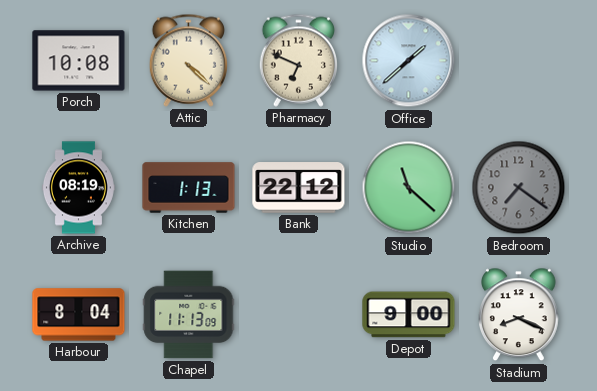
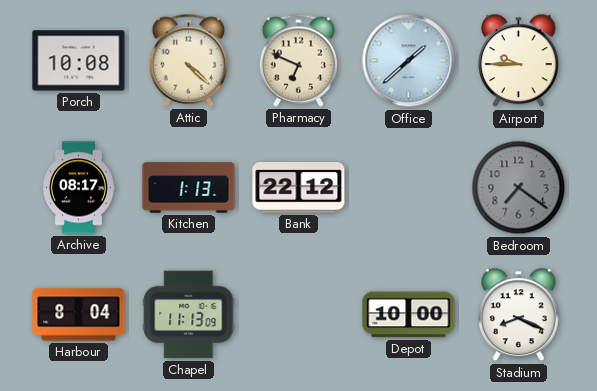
Airport: none -> 9:45
Archive: 08:19 -> 08:17
Studio: 11:22 -> none
Depot: 9:00 -> 10:00
